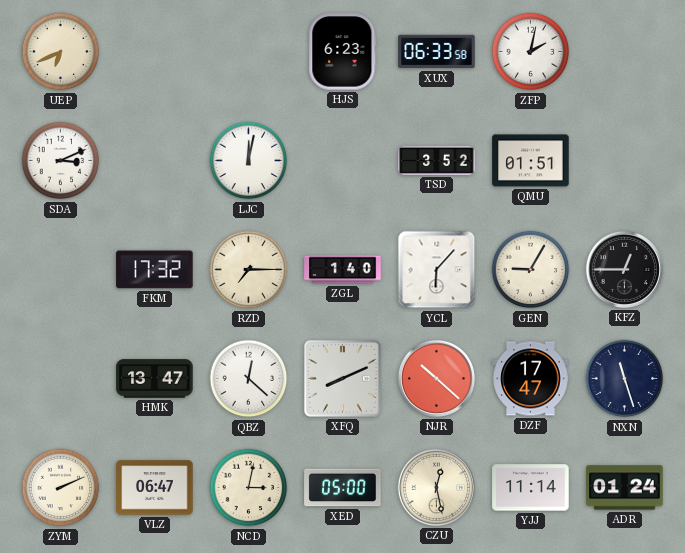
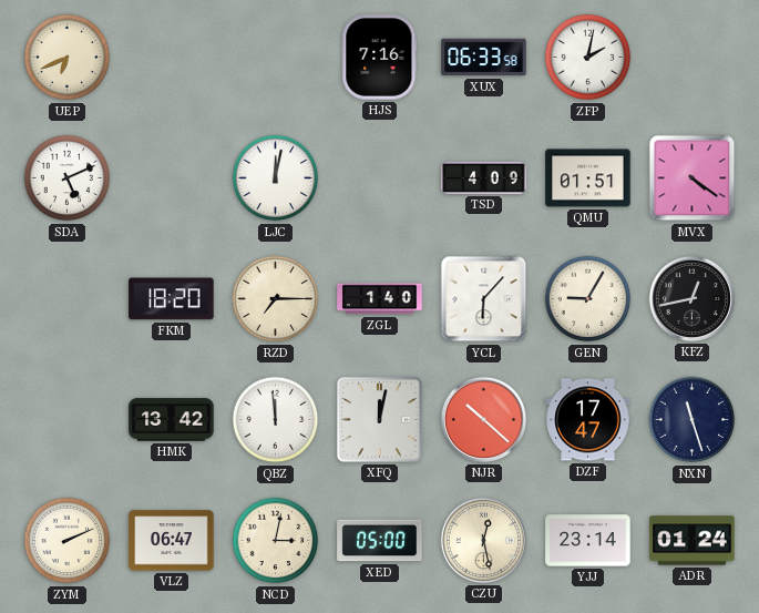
HJS: 6:23 -> 7:16
SDA: 3:11 -> 5:11
TSD: 3:52 -> 4:09
MVX: none -> 4:21
FKM: 17:32 -> 18:20
KFZ: 12:45 -> 12:43
HMK: 13:47 -> 13:42
QBZ: 12:22 -> 11:59
XFQ: 8:11 -> 12:02
YJJ: 11:14 -> 23:14
